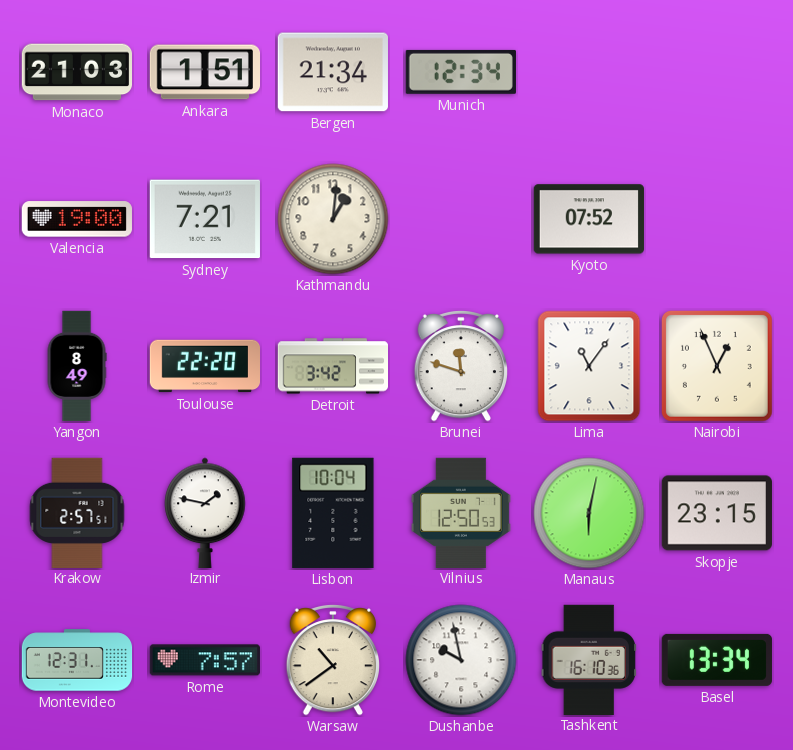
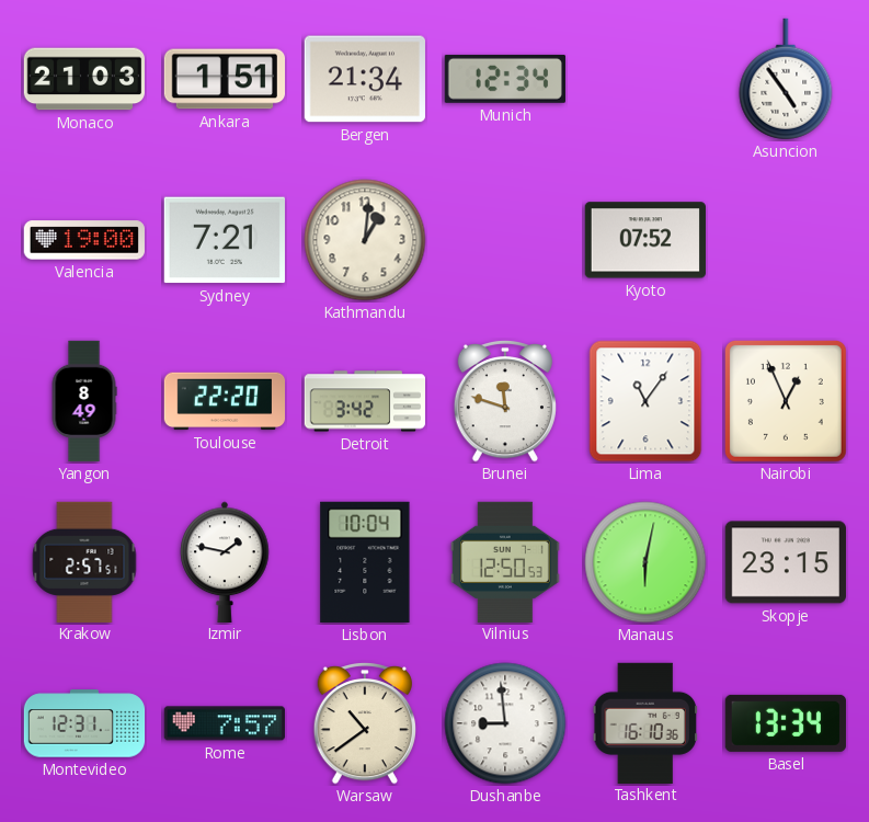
Asuncion: none -> 4:54
Dushanbe: 9:58 -> 8:59
